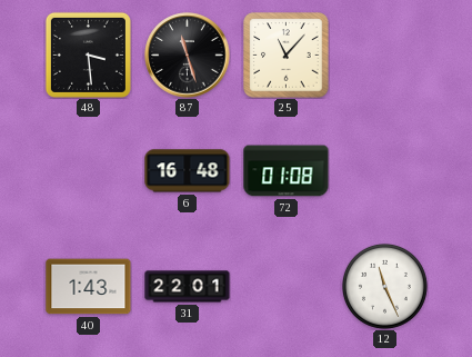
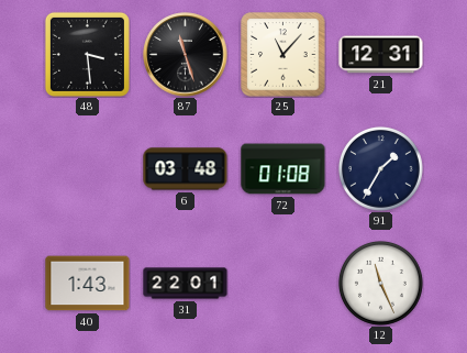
21: none -> 12:31
6: 16:48 -> 03:48
91: none -> 1:35
